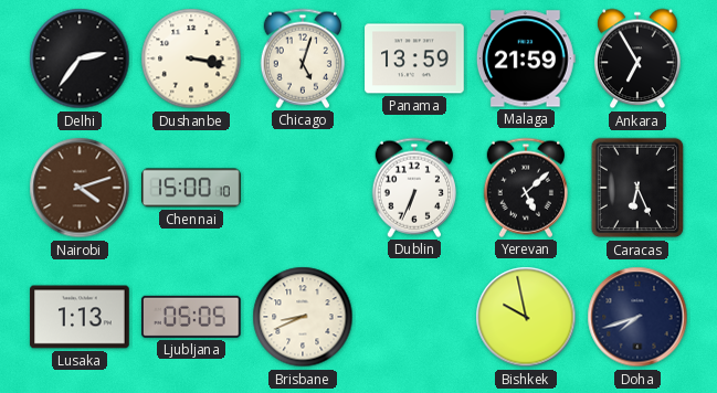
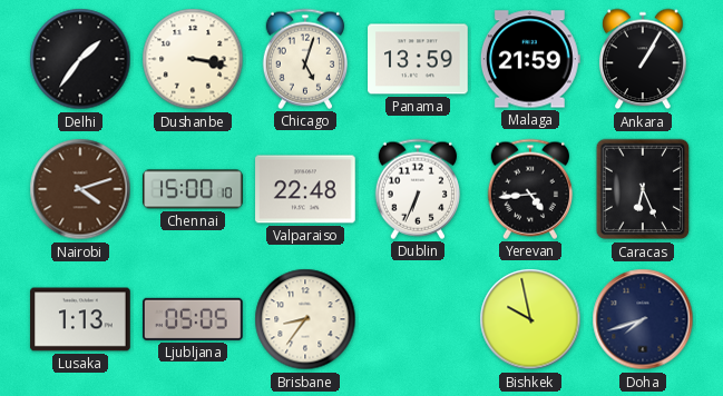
Delhi: 2:36 -> 1:36
Ankara: 6:55 -> 1:05
Valparaiso: none -> 22:48
Yerevan: 5:08 -> 4:44
Brisbane: 8:41 -> 8:36
